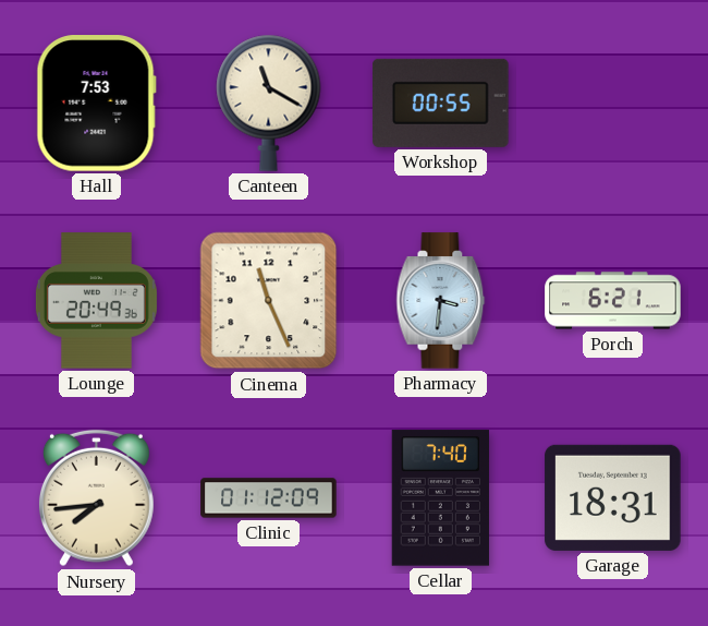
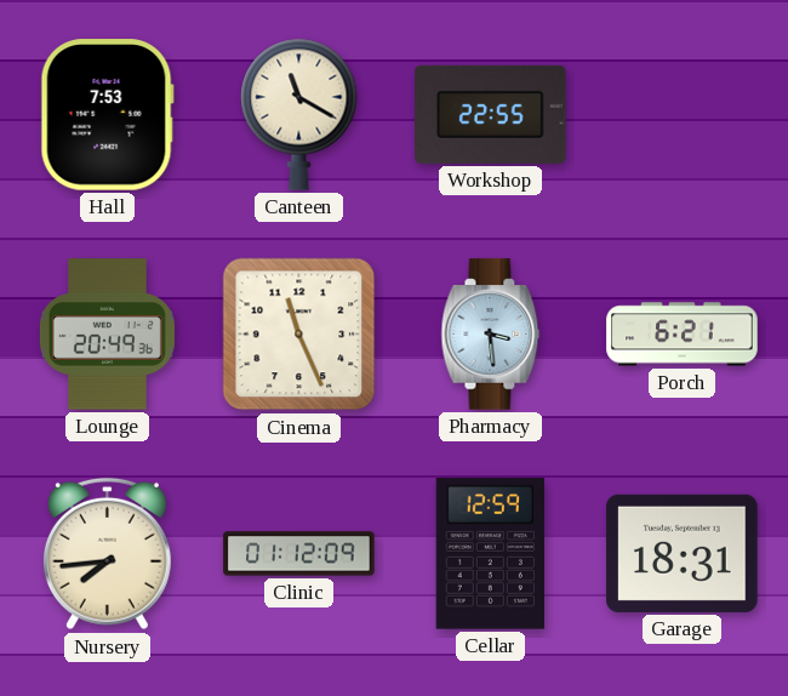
Workshop: 00:55 -> 22:55
Pharmacy: 3:31 -> 3:29
Cellar: 7:40 -> 12:59
